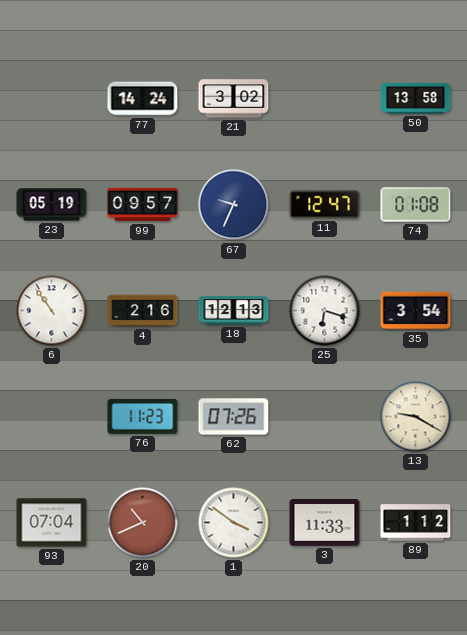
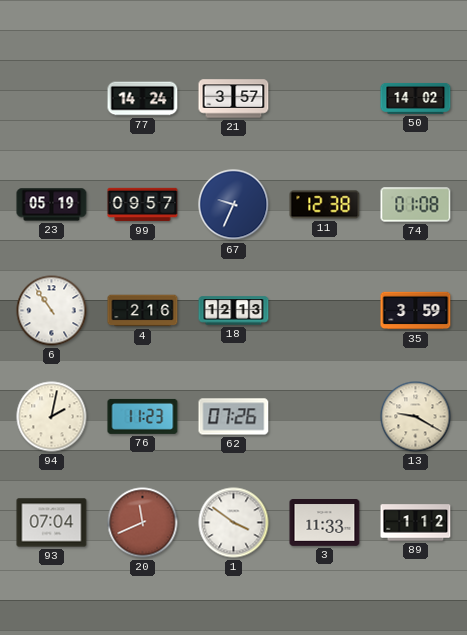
21: 3:02 -> 3:57
50: 13:58 -> 14:02
11: 12:47 -> 12:38
25: 6:18 -> none
35: 3:54 -> 3:59
94: none -> 2:02
20: 10:41 -> 11:41
